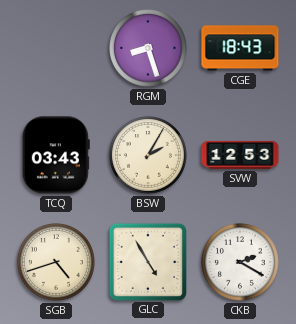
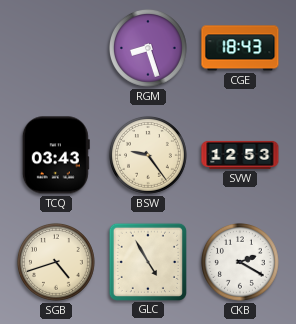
BSW: 2:05 -> 9:24
